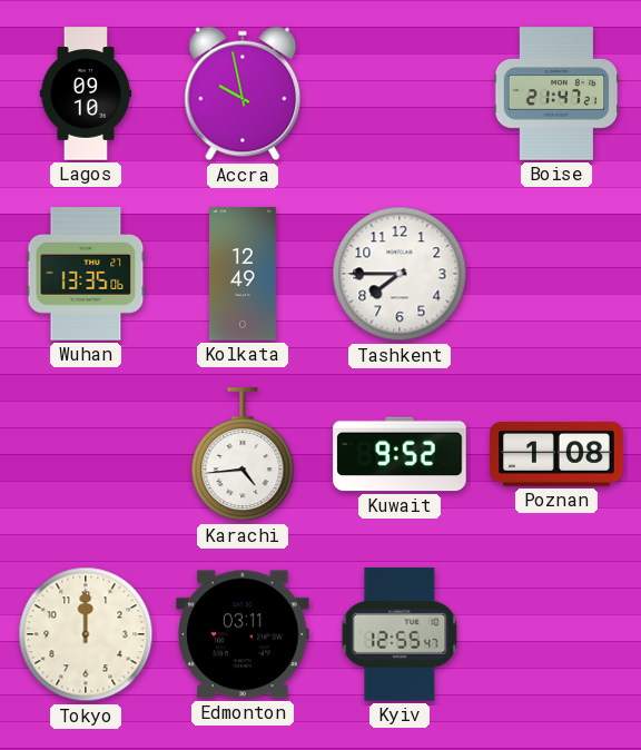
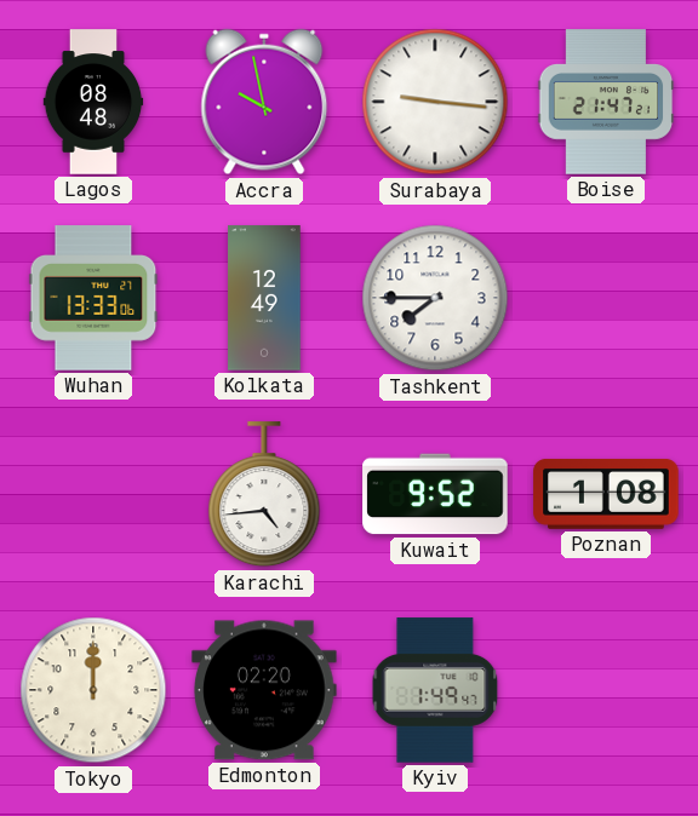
Lagos: 09:10 -> 08:48
Surabaya: none -> 9:16
Wuhan: 13:35 -> 13:33
Edmonton: 03:11 -> 02:20
Kyiv: 12:55 -> 1:49
